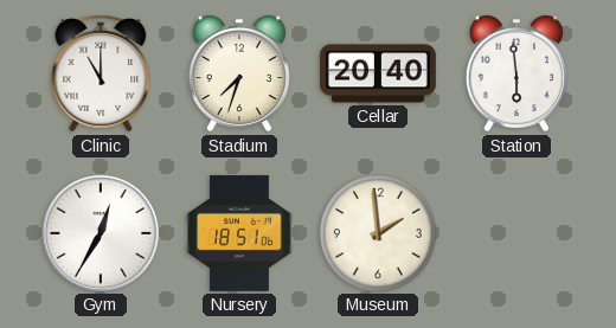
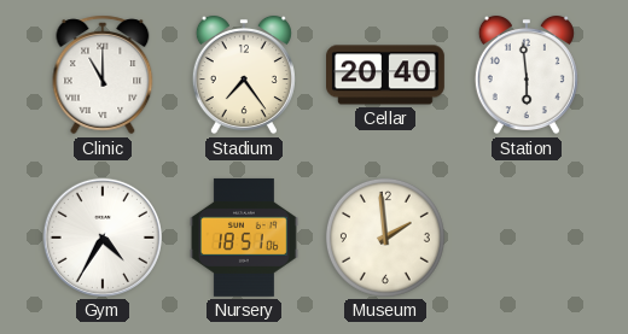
Stadium: 7:33 -> 7:24
Gym: 12:35 -> 4:35
